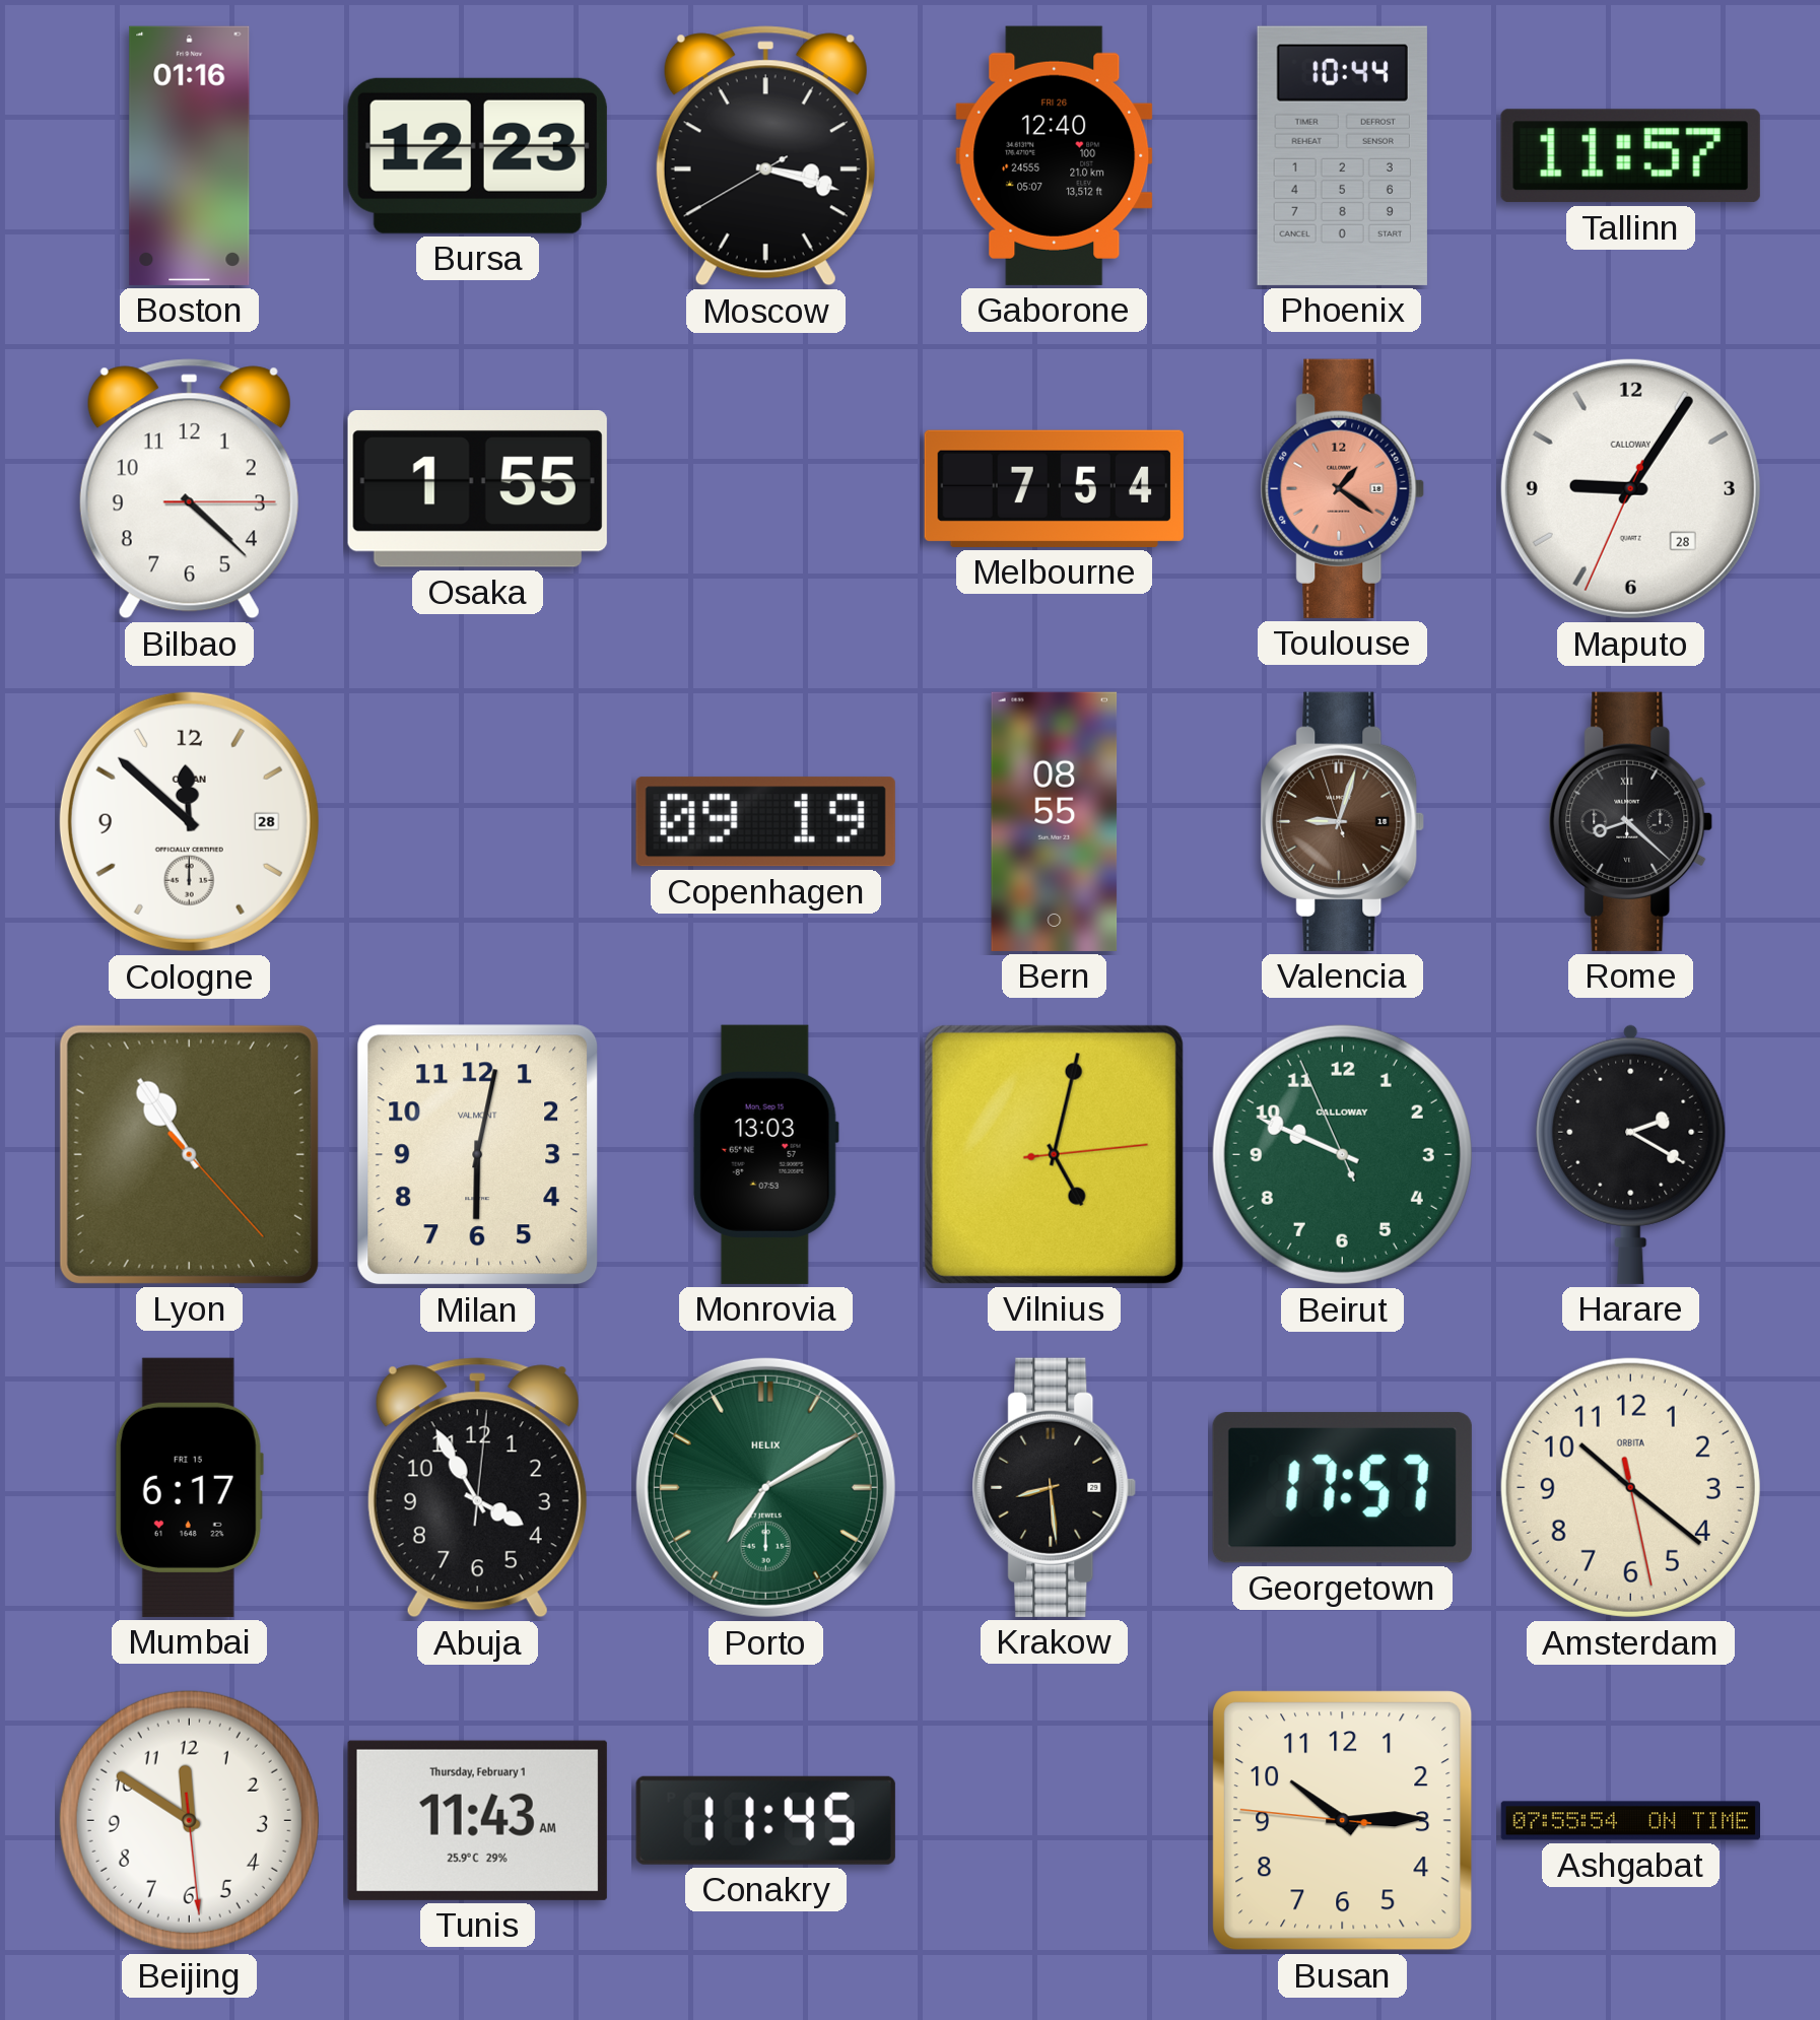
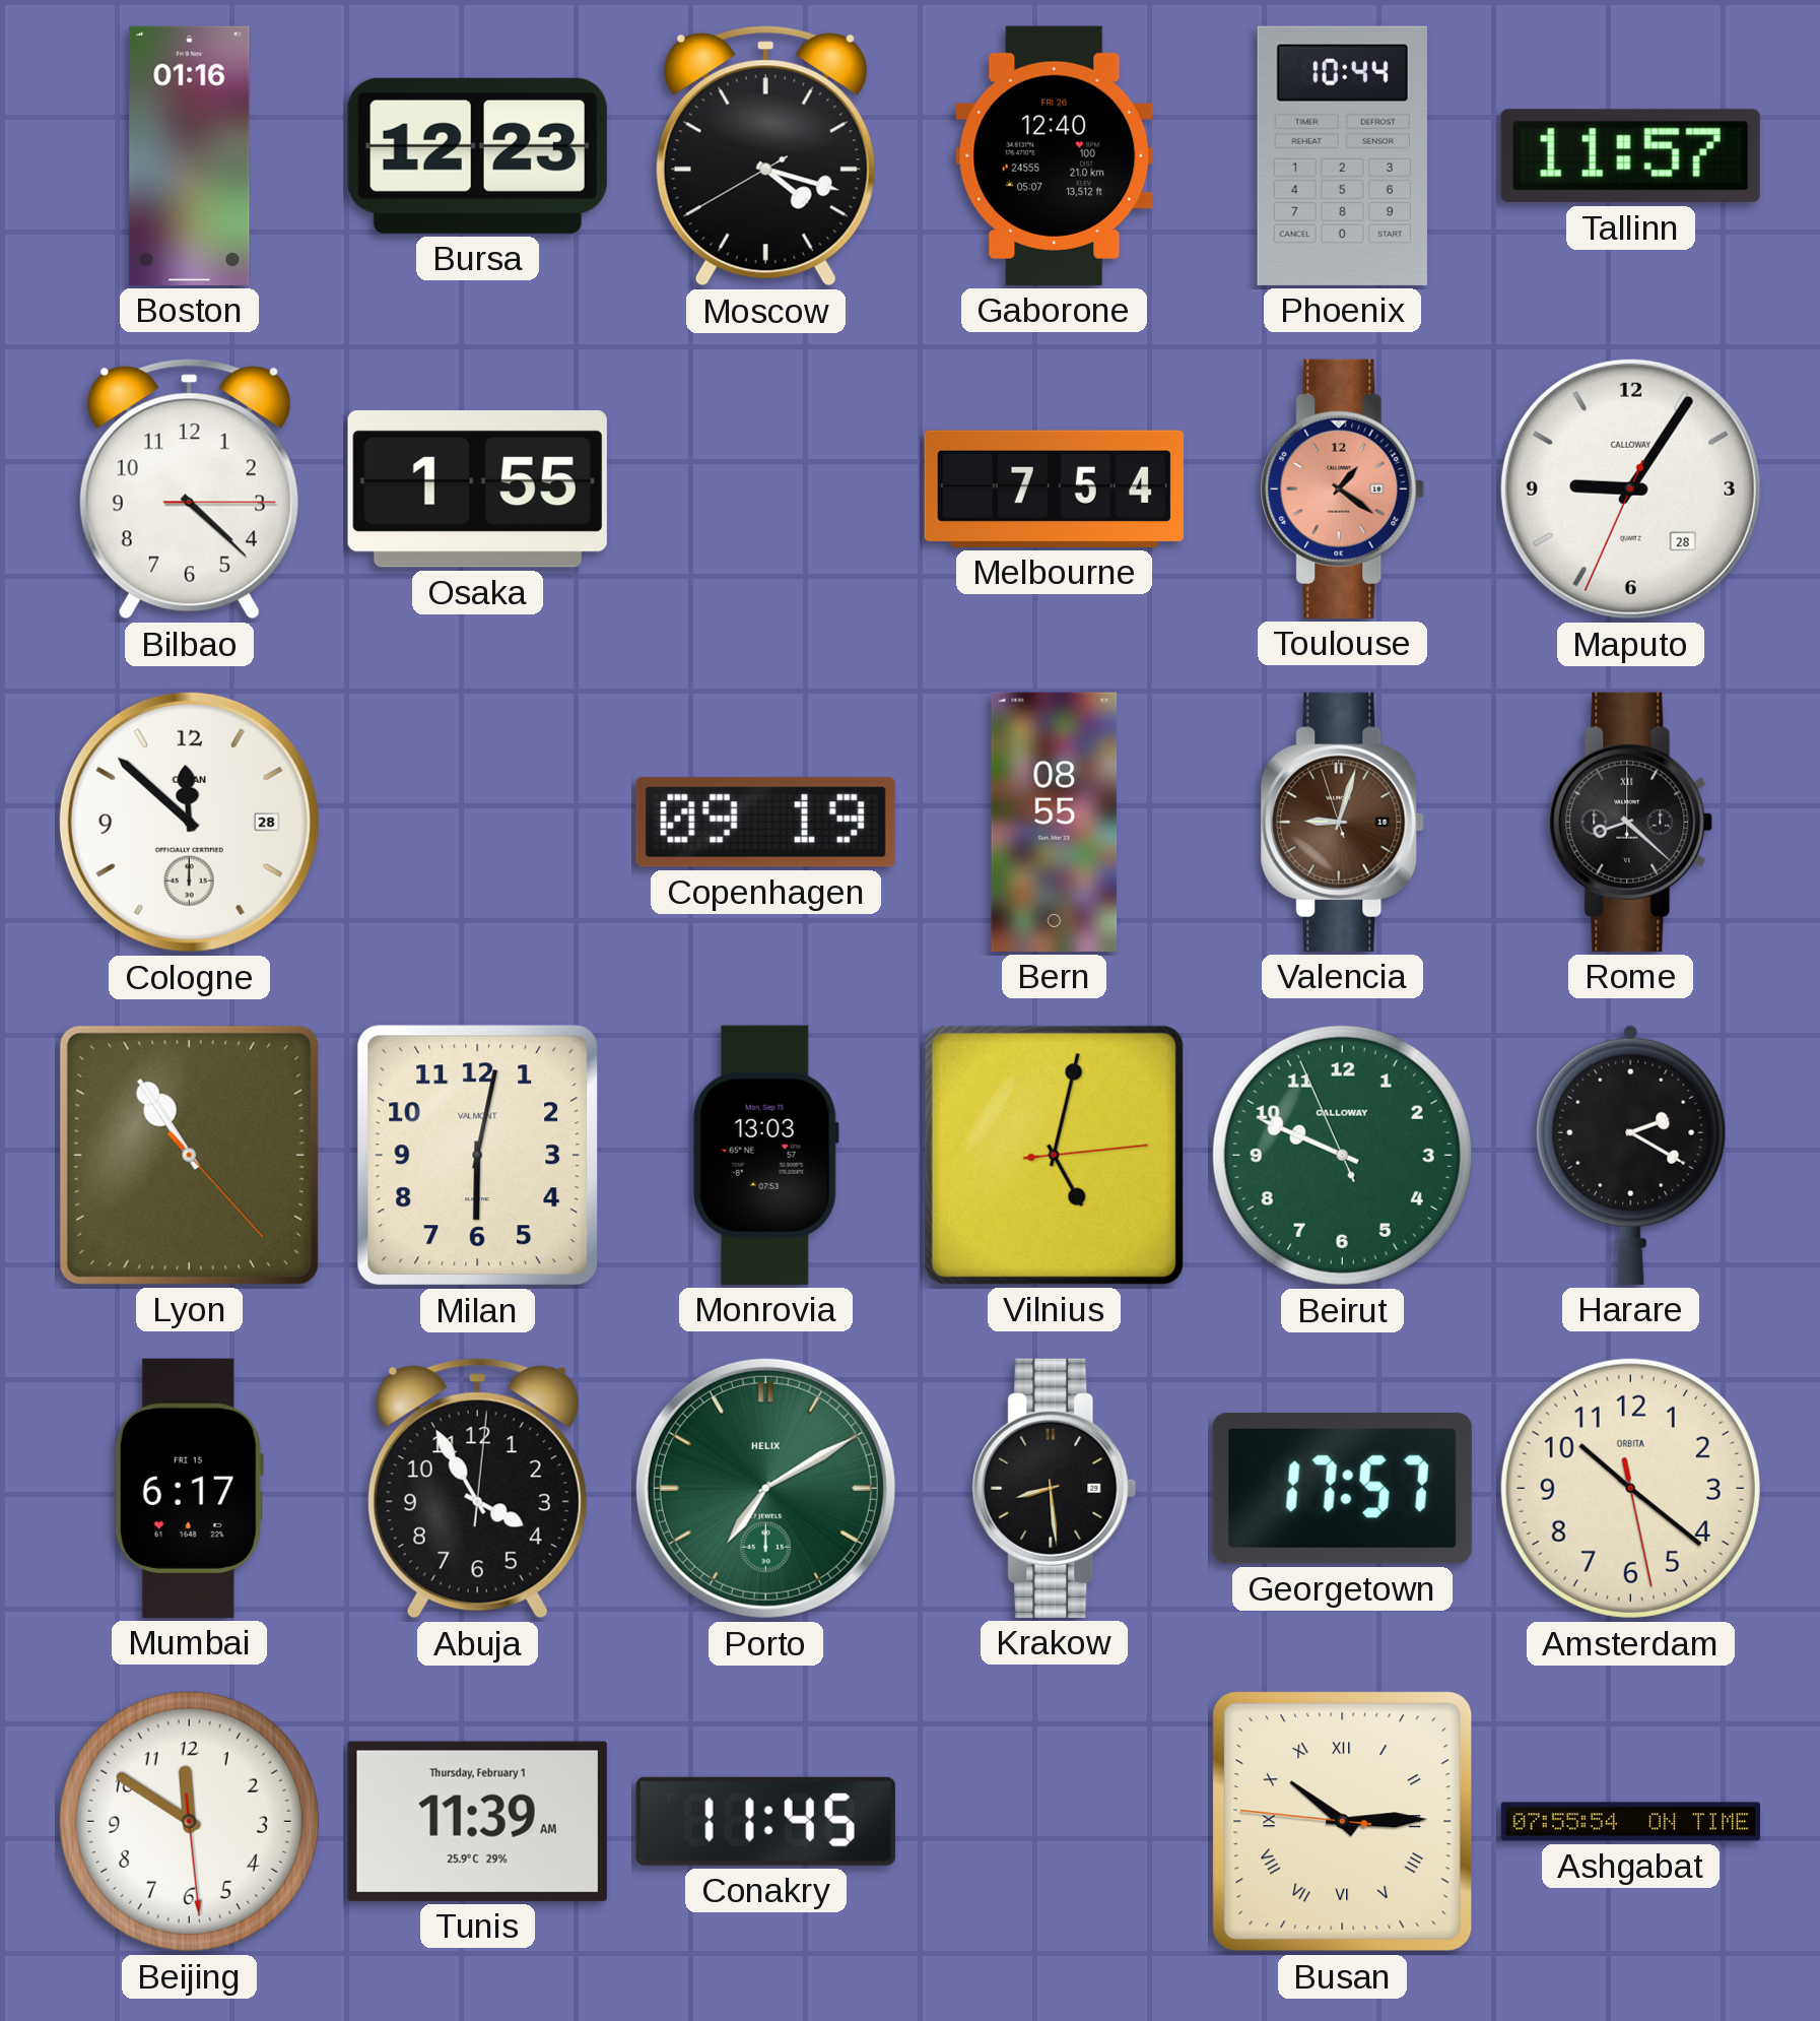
Moscow: 3:17 -> 4:17
Tunis: 11:43 -> 11:39
Busan numerals: Arabic -> Roman
